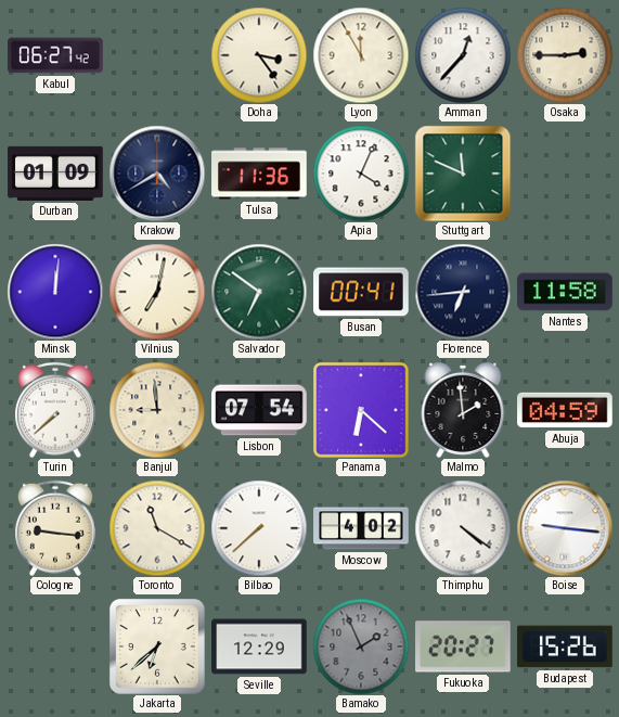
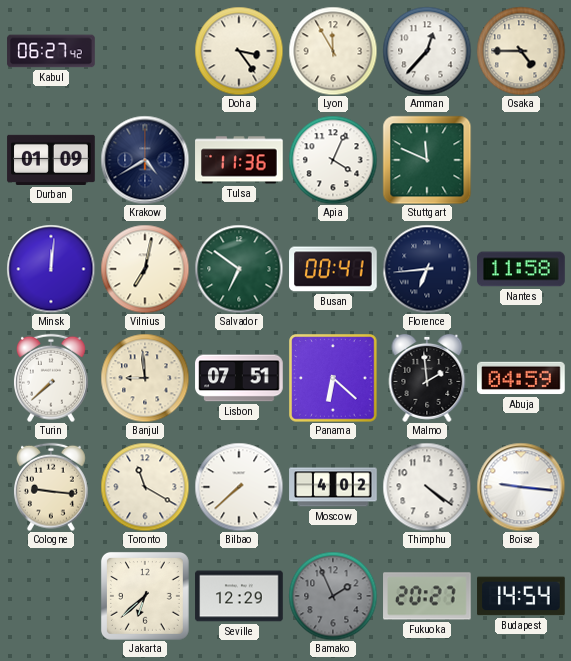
Osaka: 2:45 -> 4:45
Lisbon: 07:54 -> 07:51
Budapest: 15:26 -> 14:54
